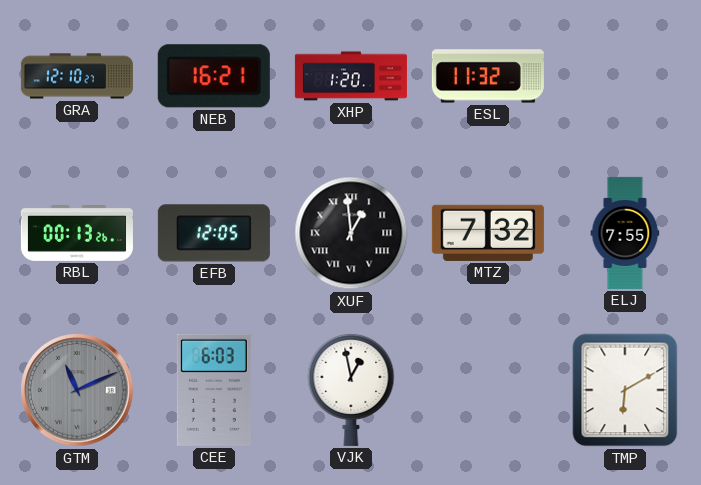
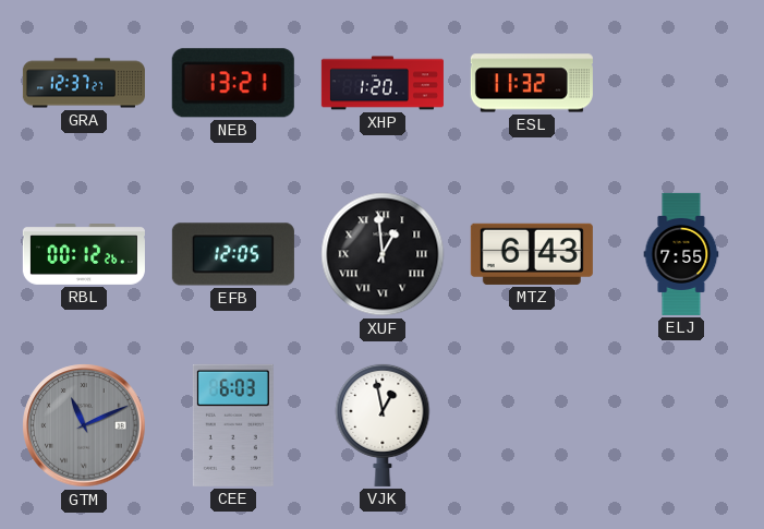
GRA: 12:10 -> 12:37
NEB: 16:21 -> 13:21
RBL: 00:13 -> 00:12
MTZ: 7:32 -> 6:43
TMP: 6:10 -> none
